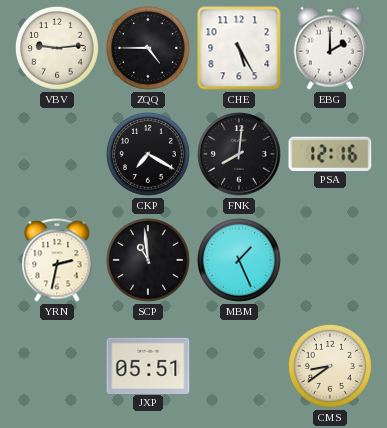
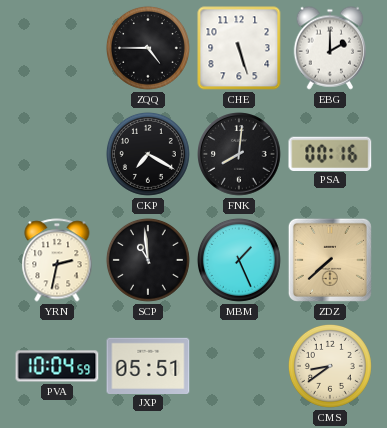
VBV: 9:14 -> none
CHE: 5:25 -> 5:27
PSA: 12:16 -> 00:16
ZDZ: none -> 7:38
PVA: none -> 10:04
